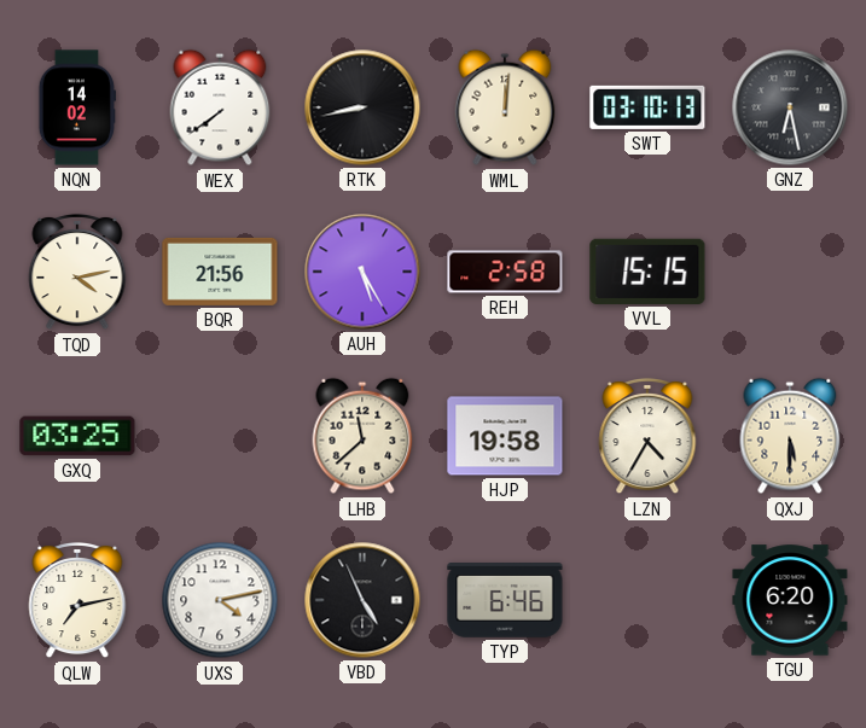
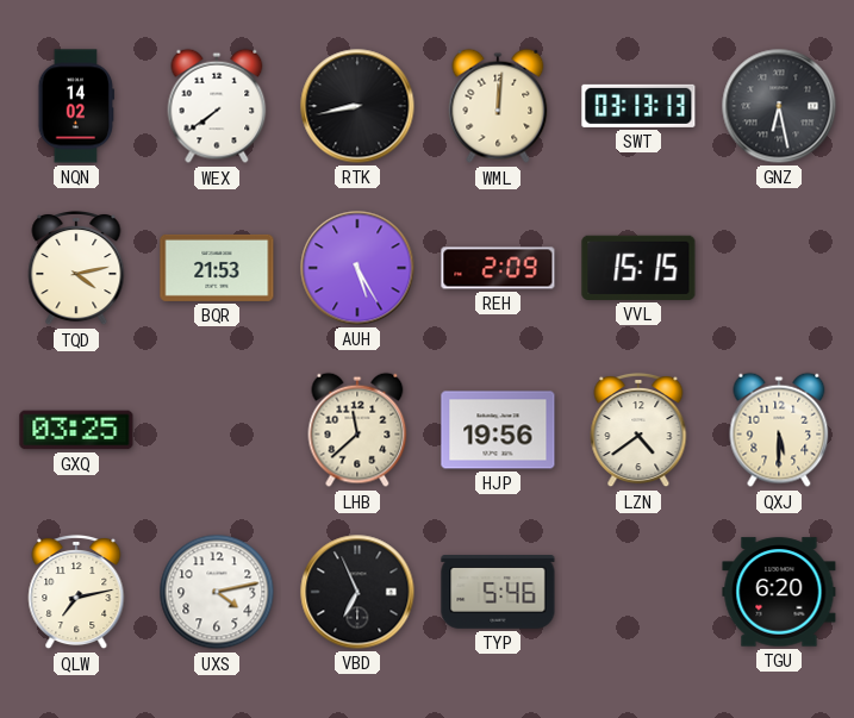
SWT: 03:10 -> 03:13
BQR: 21:56 -> 21:53
REH: 2:58 -> 2:09
HJP: 19:58 -> 19:56
LZN: 4:35 -> 4:39
VBD: 4:56 -> 6:56
TYP: 6:46 -> 5:46
